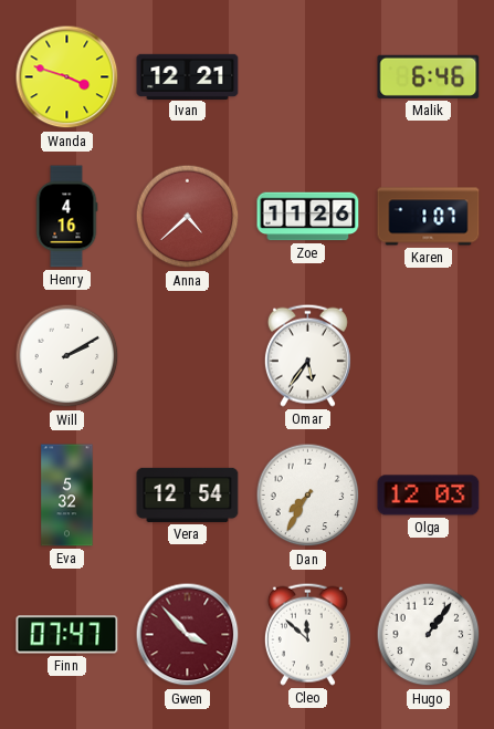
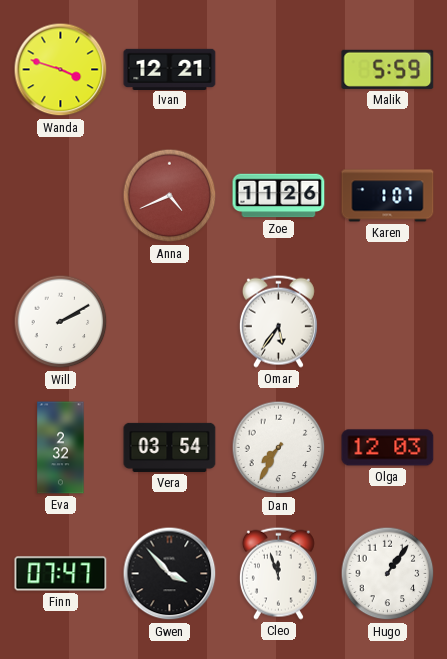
Malik: 6:46 -> 5:59
Henry: 4:16 -> none
Anna: 4:38 -> 4:41
Eva: 5:32 -> 2:32
Vera: 12:54 -> 03:54
Gwen dial: burgundy -> black
Cleo: 11:52 -> 11:57
